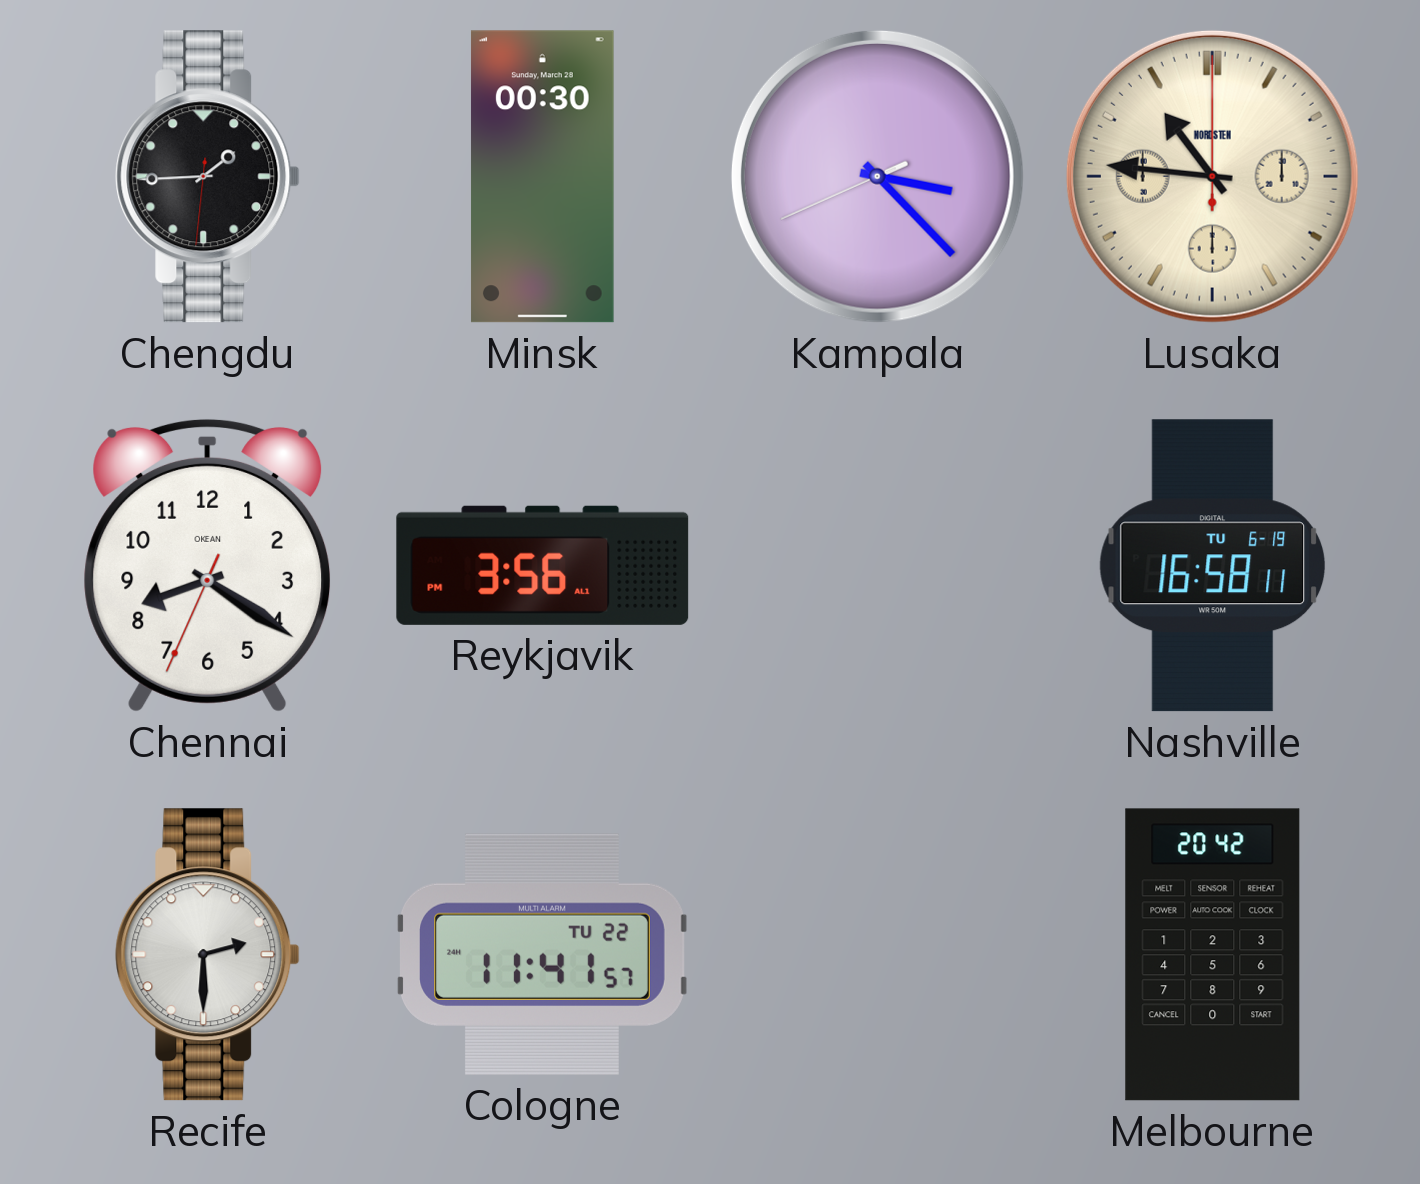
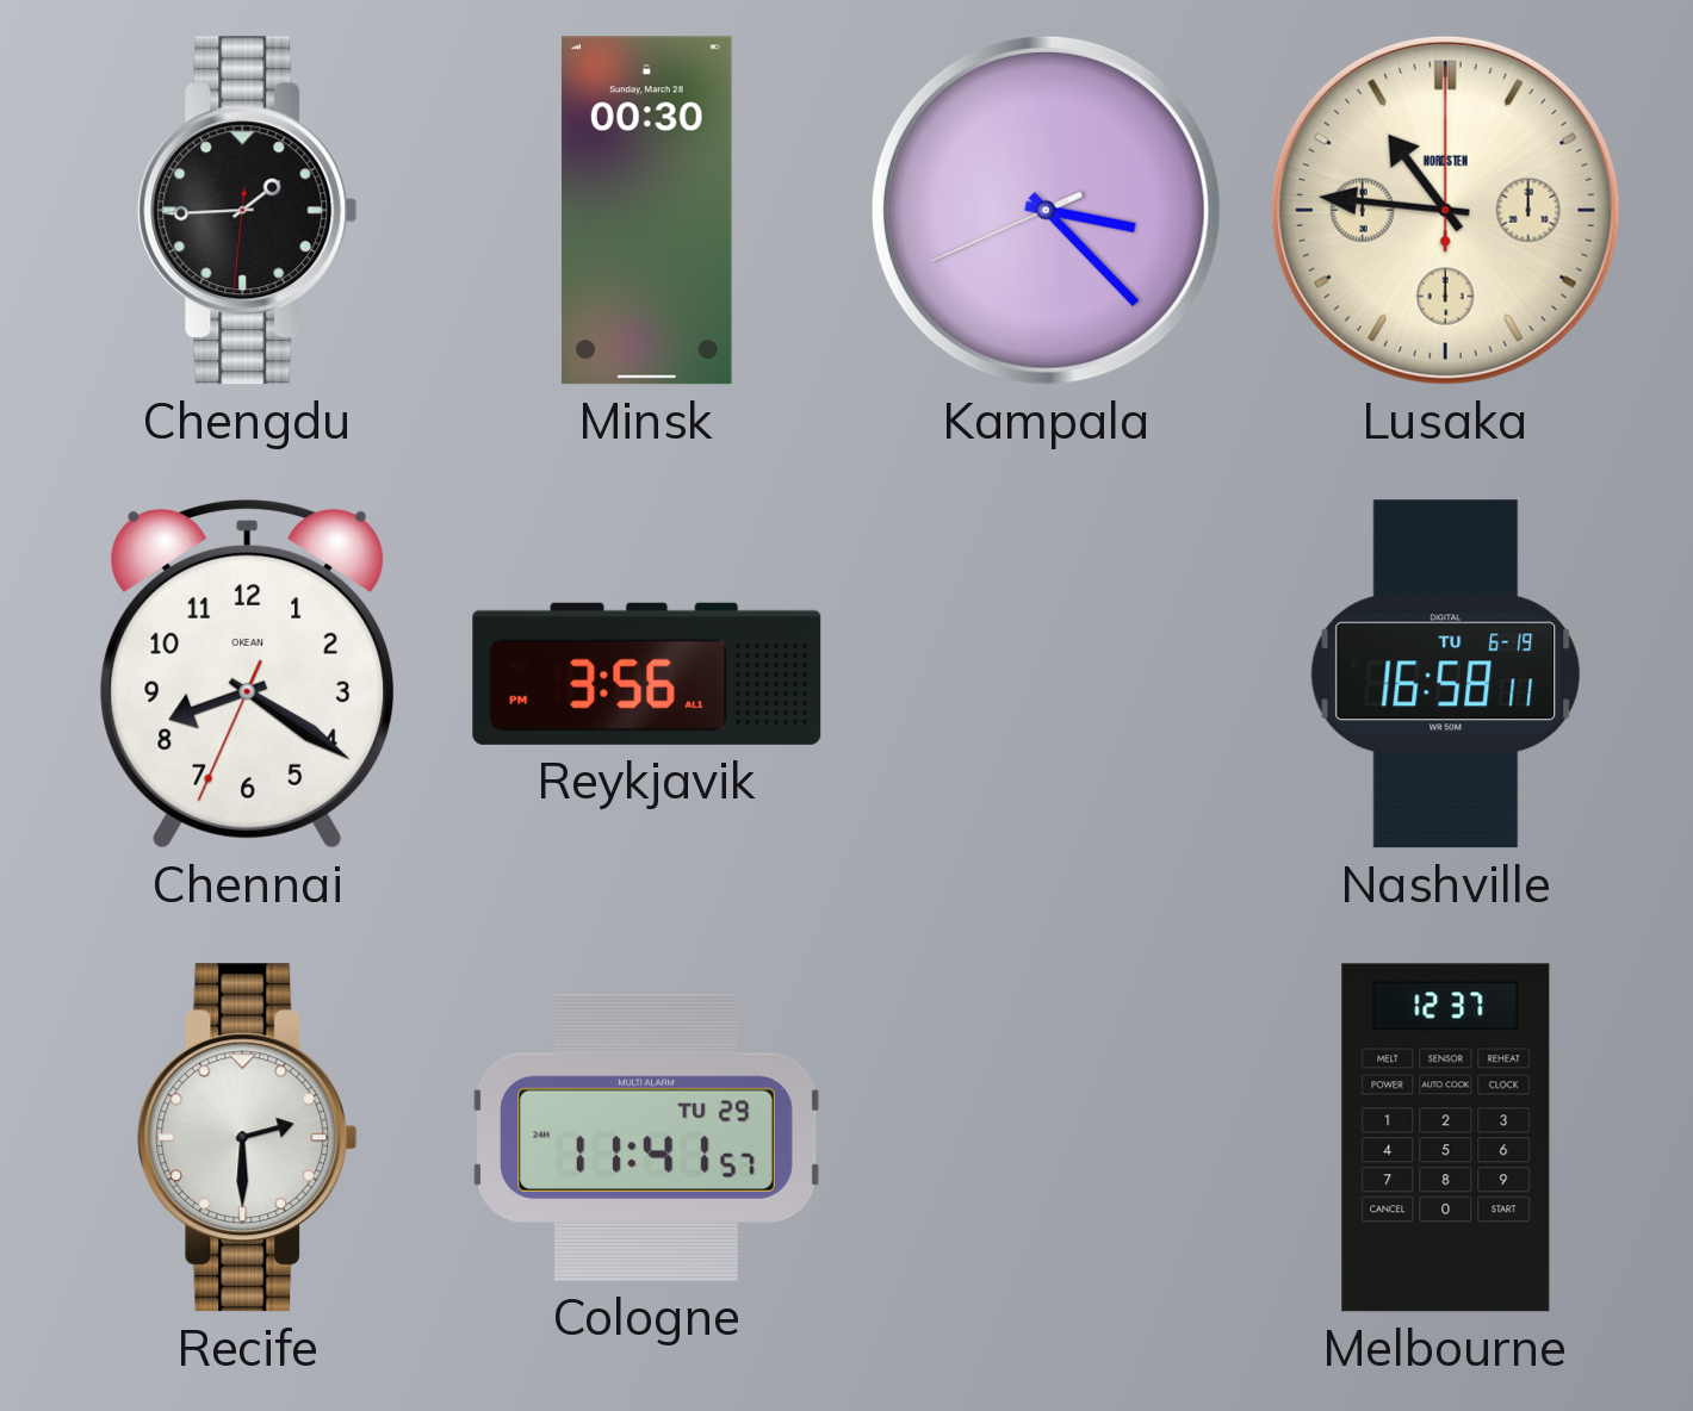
Cologne date: TU 22 -> TU 29
Melbourne: 20:42 -> 12:37
